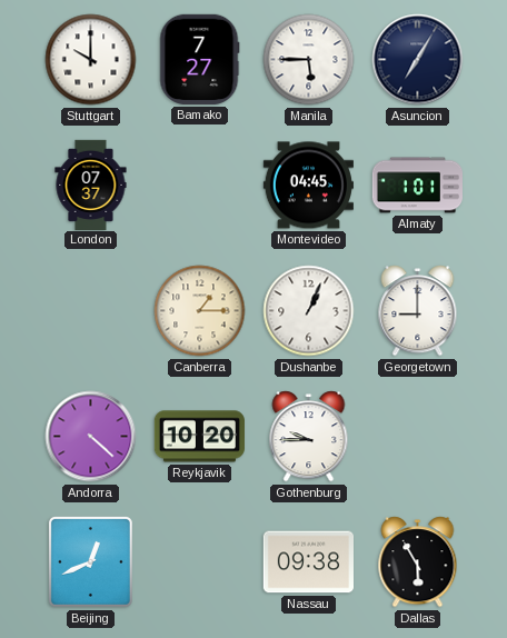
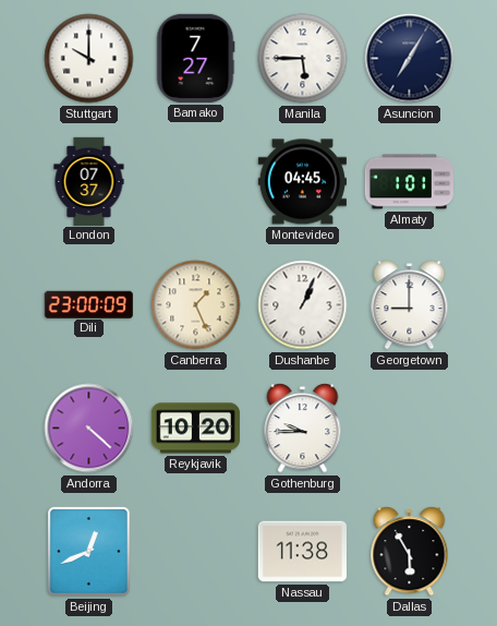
Dili: none -> 23:00
Canberra: 1:15 -> 1:26
Nassau: 09:38 -> 11:38
